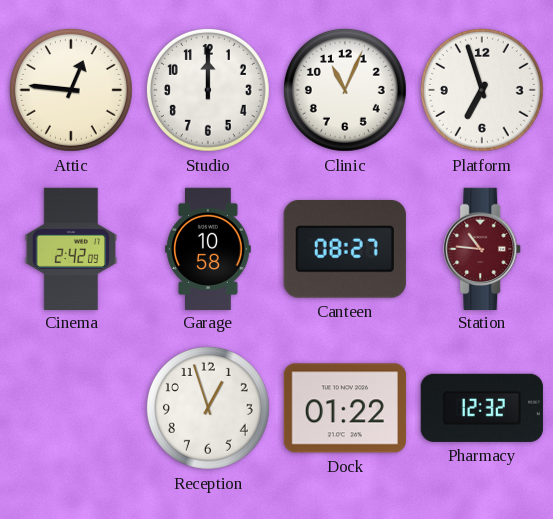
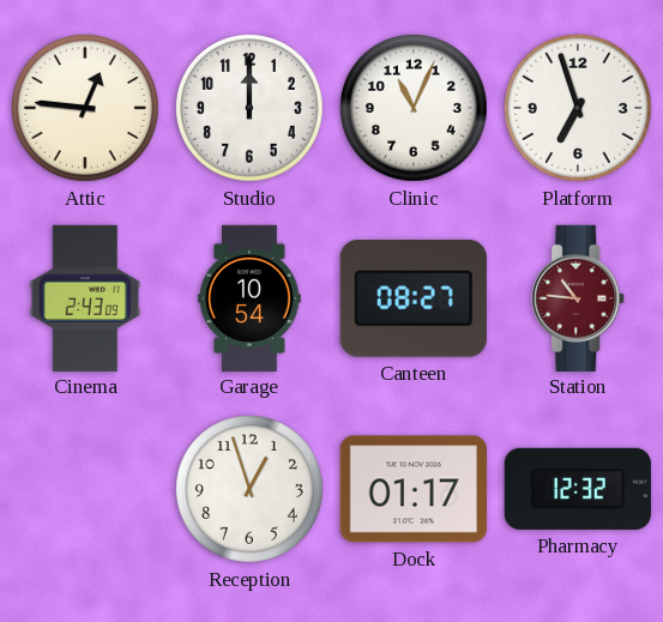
Cinema: 2:42 -> 2:43
Garage: 10:58 -> 10:54
Dock: 01:22 -> 01:17
